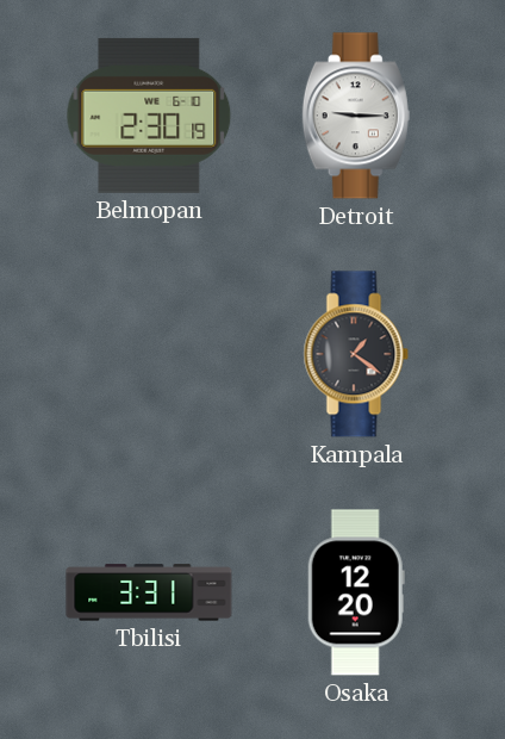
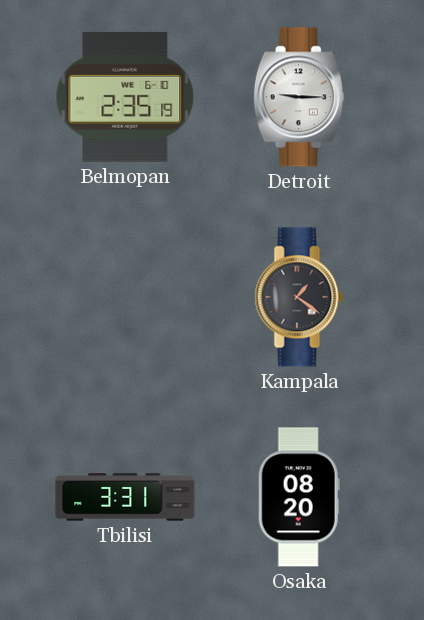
Belmopan: 2:30 -> 2:35
Osaka: 12:20 -> 08:20
